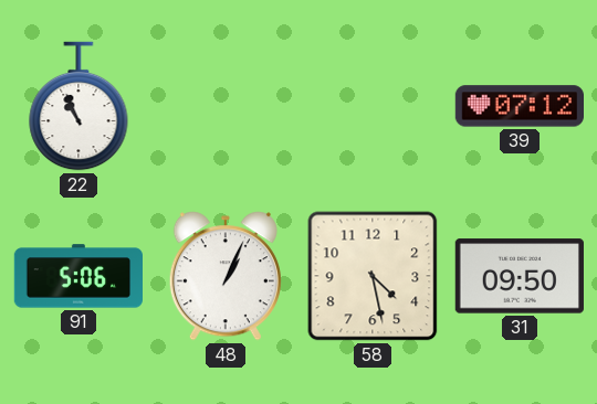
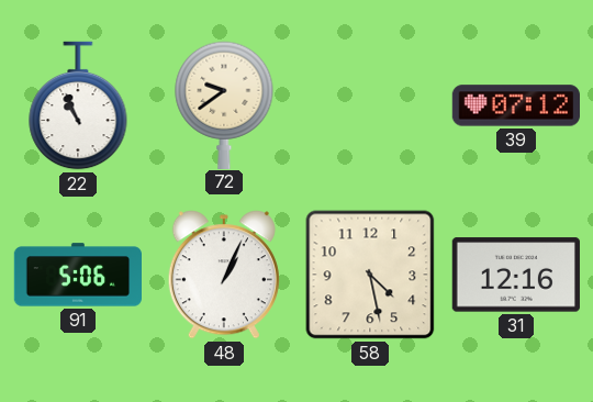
72: none -> 9:39
31: 09:50 -> 12:16
